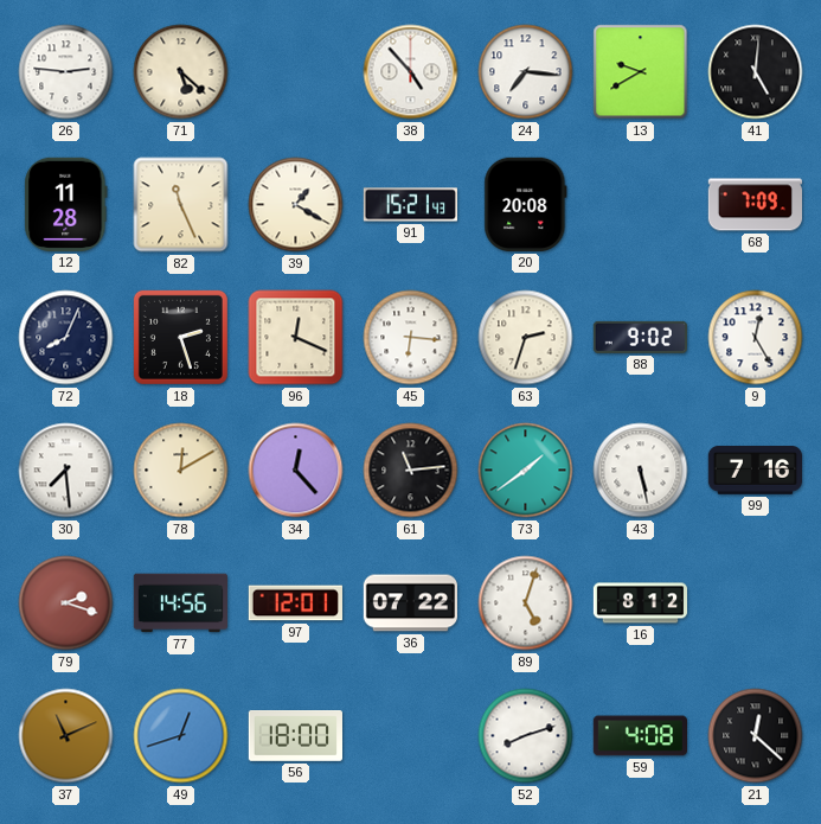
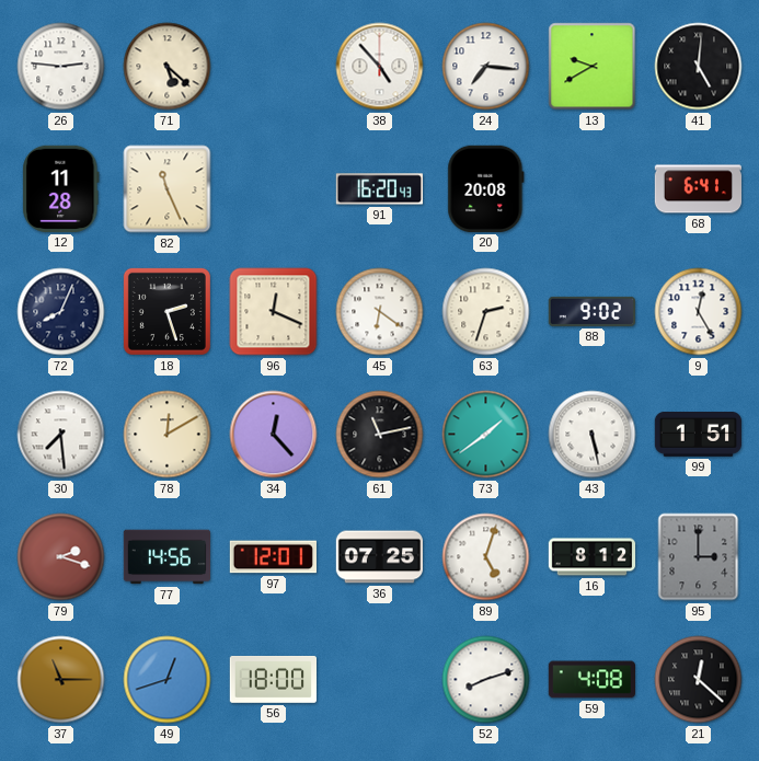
39: 1:20 -> none
91: 15:21 -> 16:20
68: 7:09 -> 6:41
45: 6:16 -> 6:21
61: 11:14 -> 11:13
99: 7:16 -> 1:51
36: 07:22 -> 07:25
95: none -> 3:00
37: 11:11 -> 11:15
